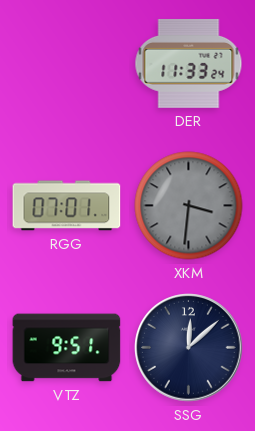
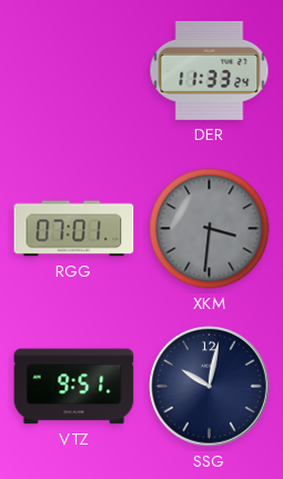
SSG: 12:08 -> 10:02
